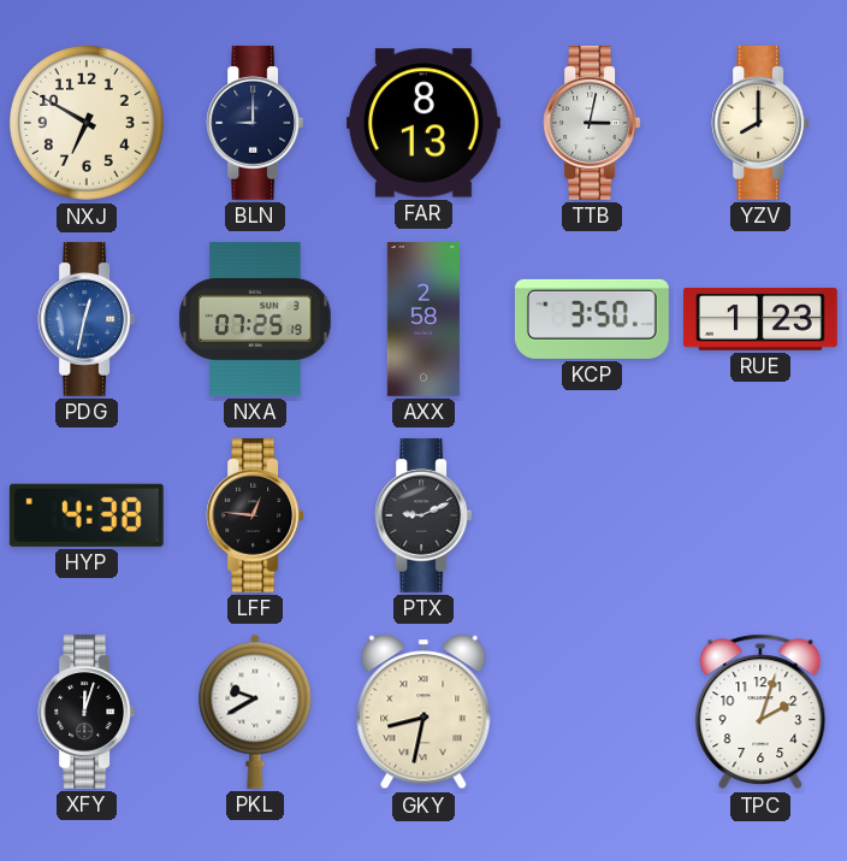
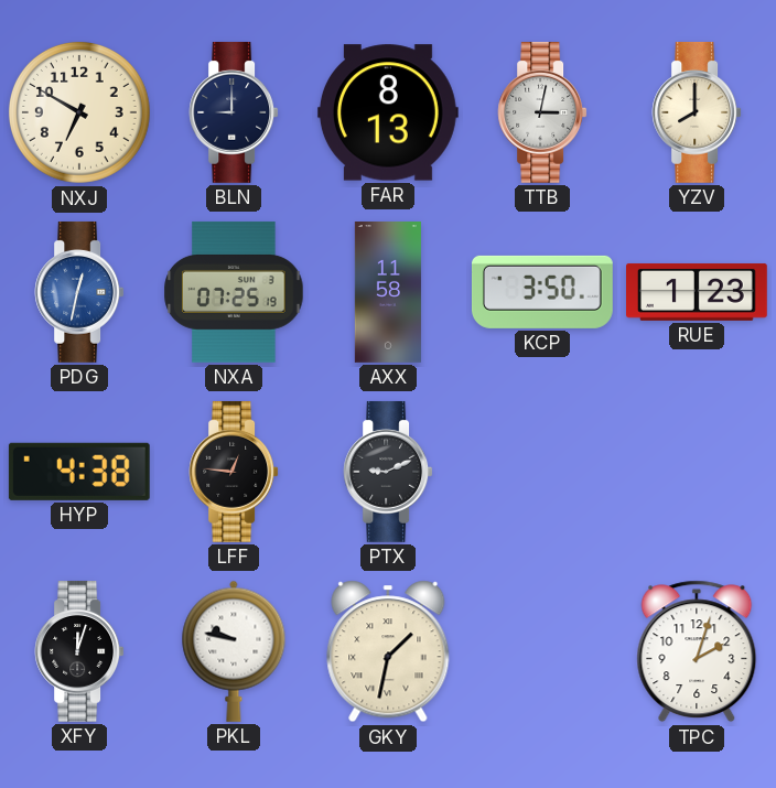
AXX: 2:58 -> 11:58
PKL: 9:40 -> 9:47
GKY: 8:32 -> 1:32
